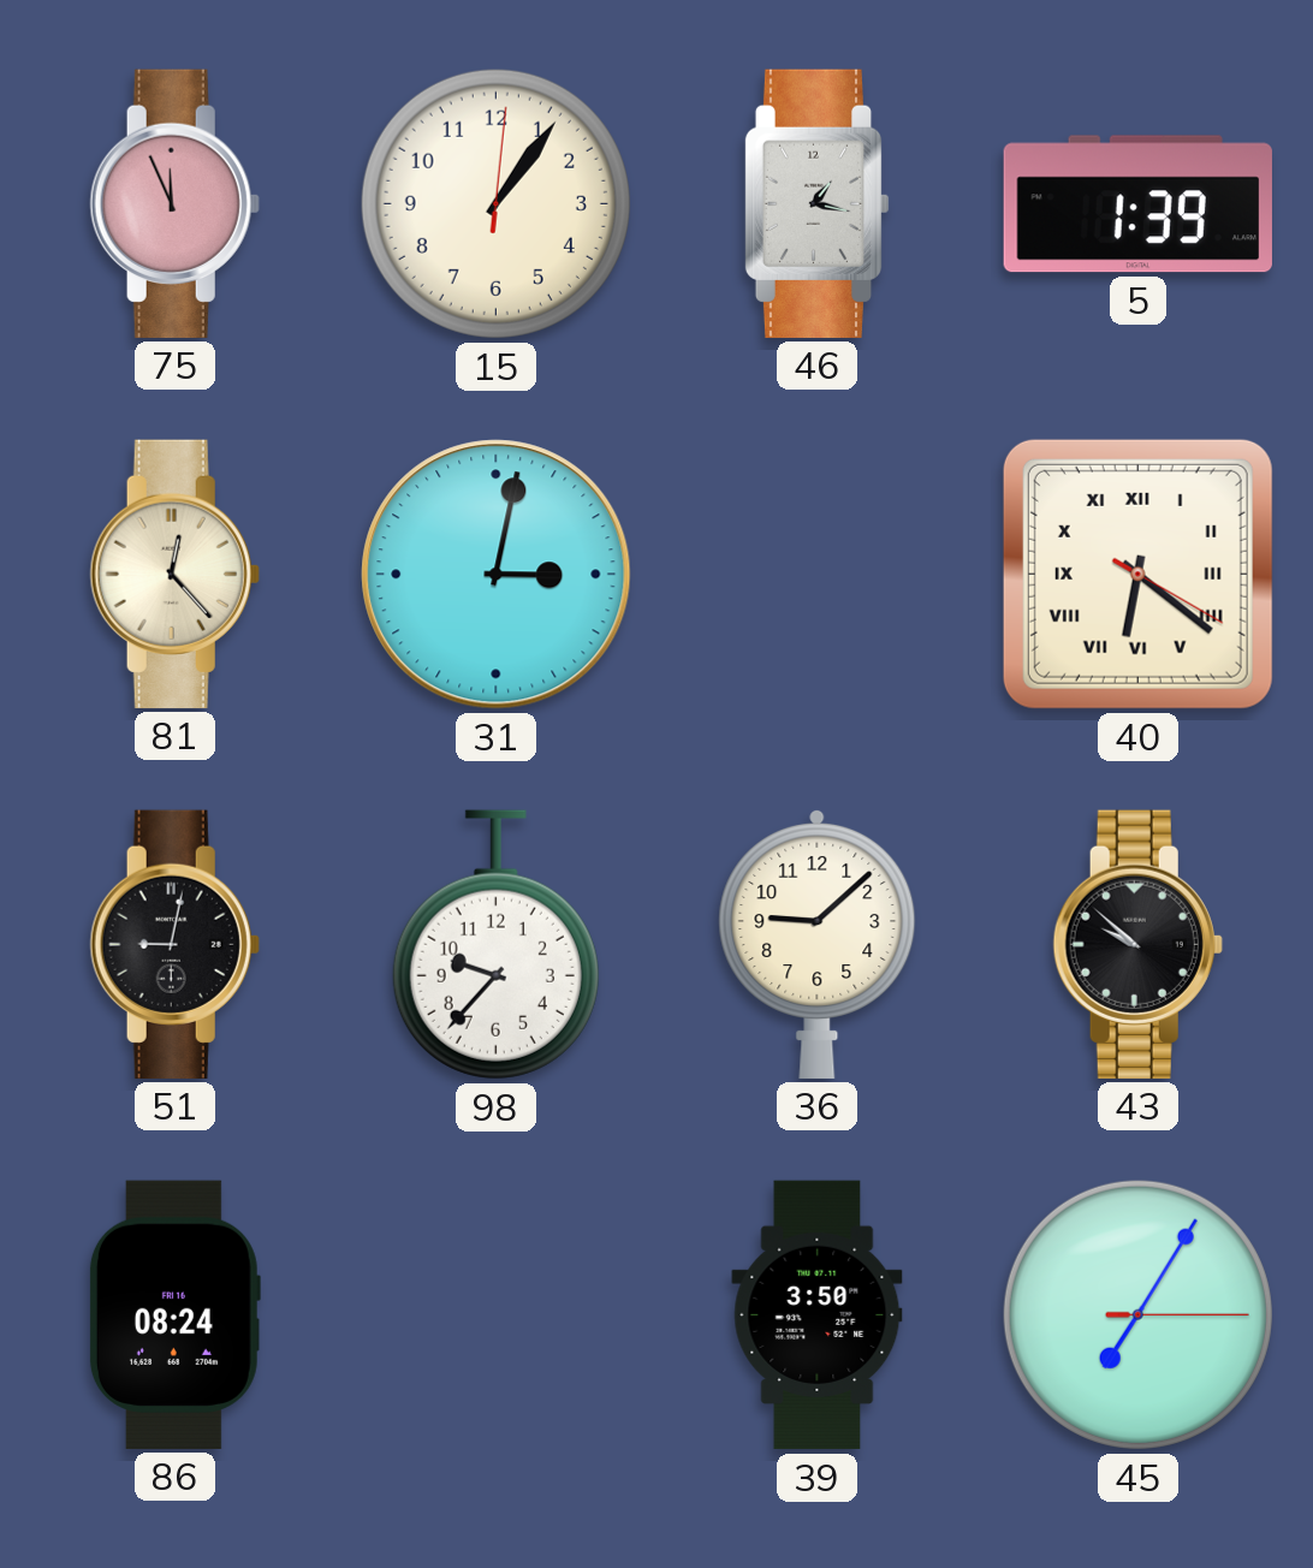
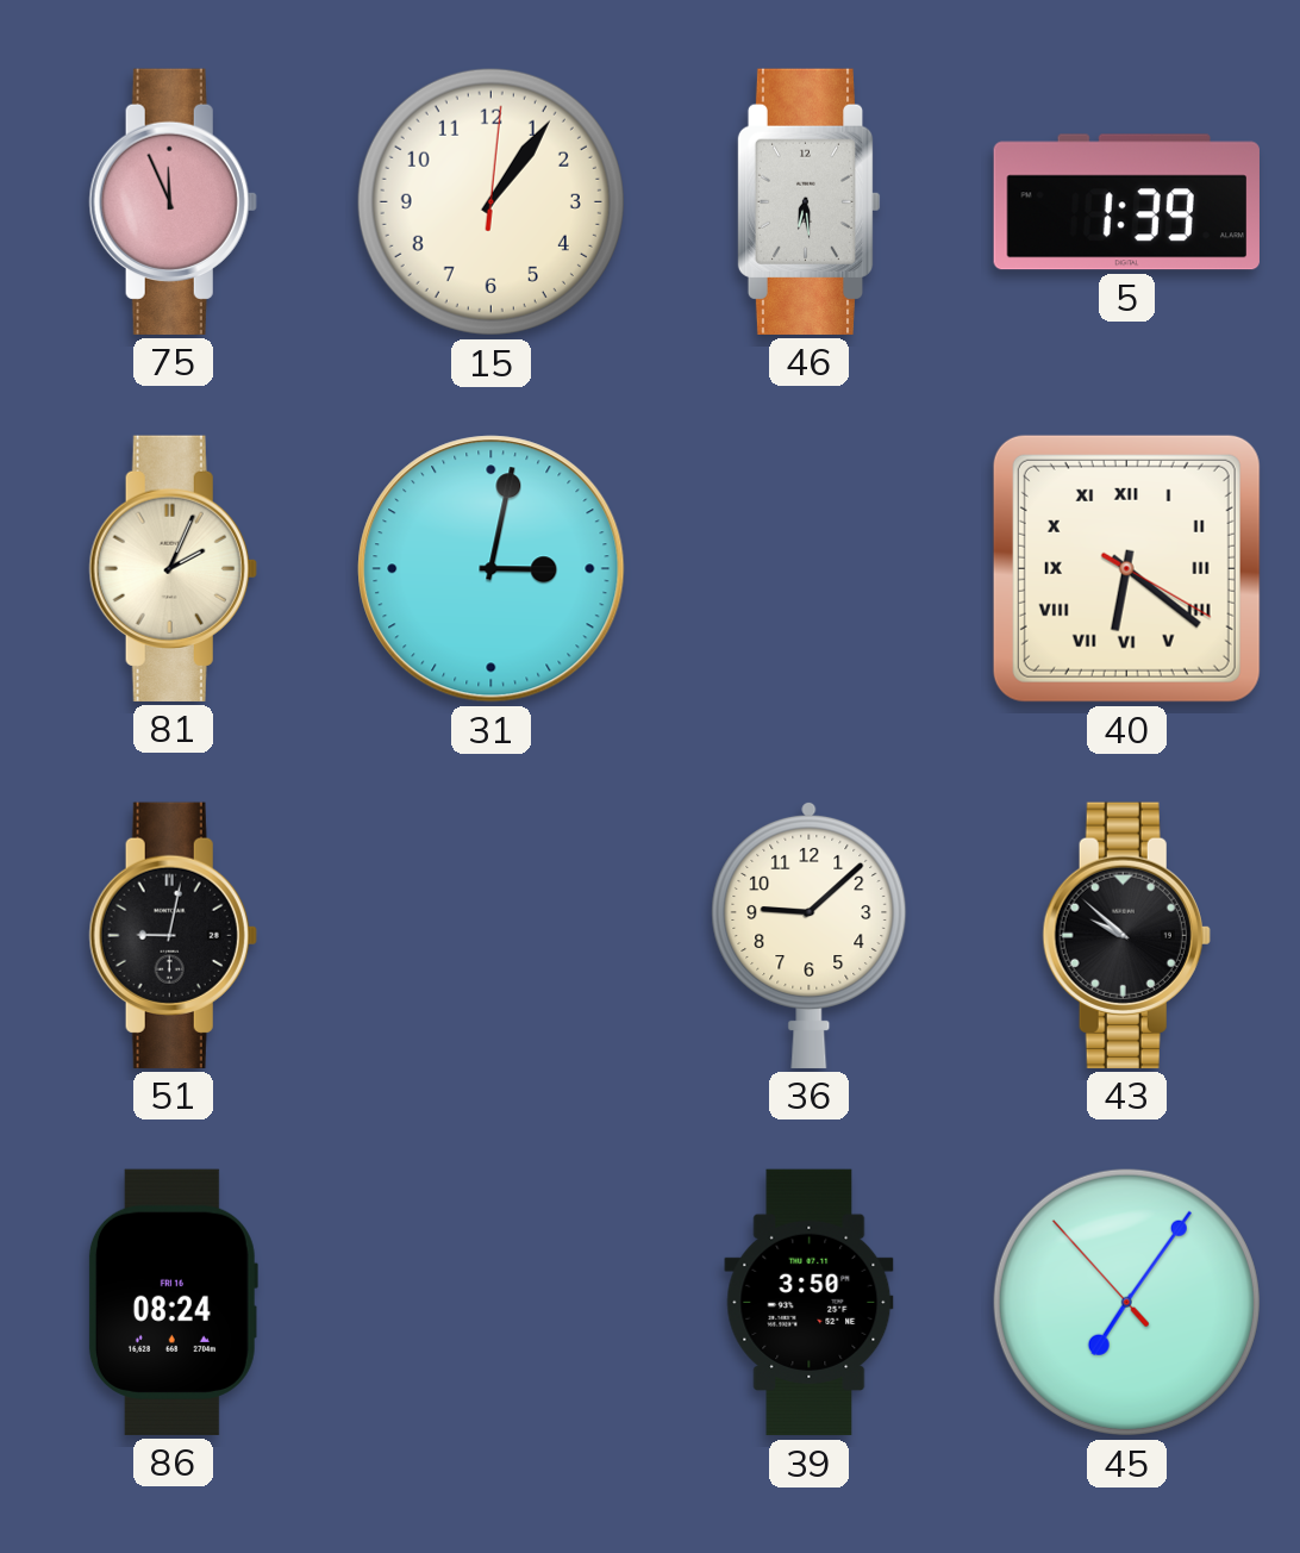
46: 1:17 -> 6:29
81: 12:23 -> 2:04
98: 9:37 -> none
45: 7:05:15 -> 7:05:53
